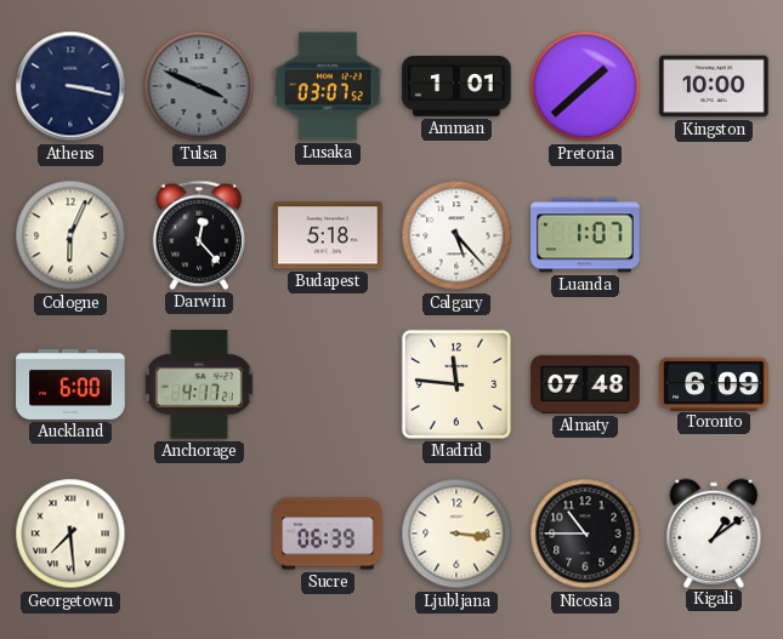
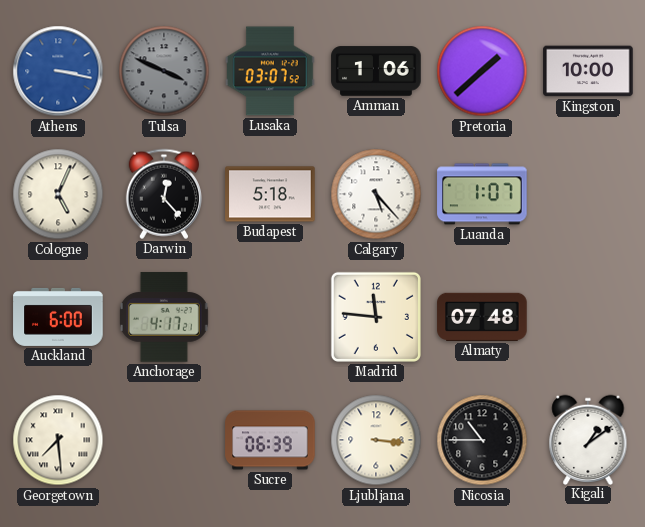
Athens dial: navy -> blue
Amman: 1:01 -> 1:06
Cologne: 6:04 -> 5:04
Toronto: 6:09 -> none
